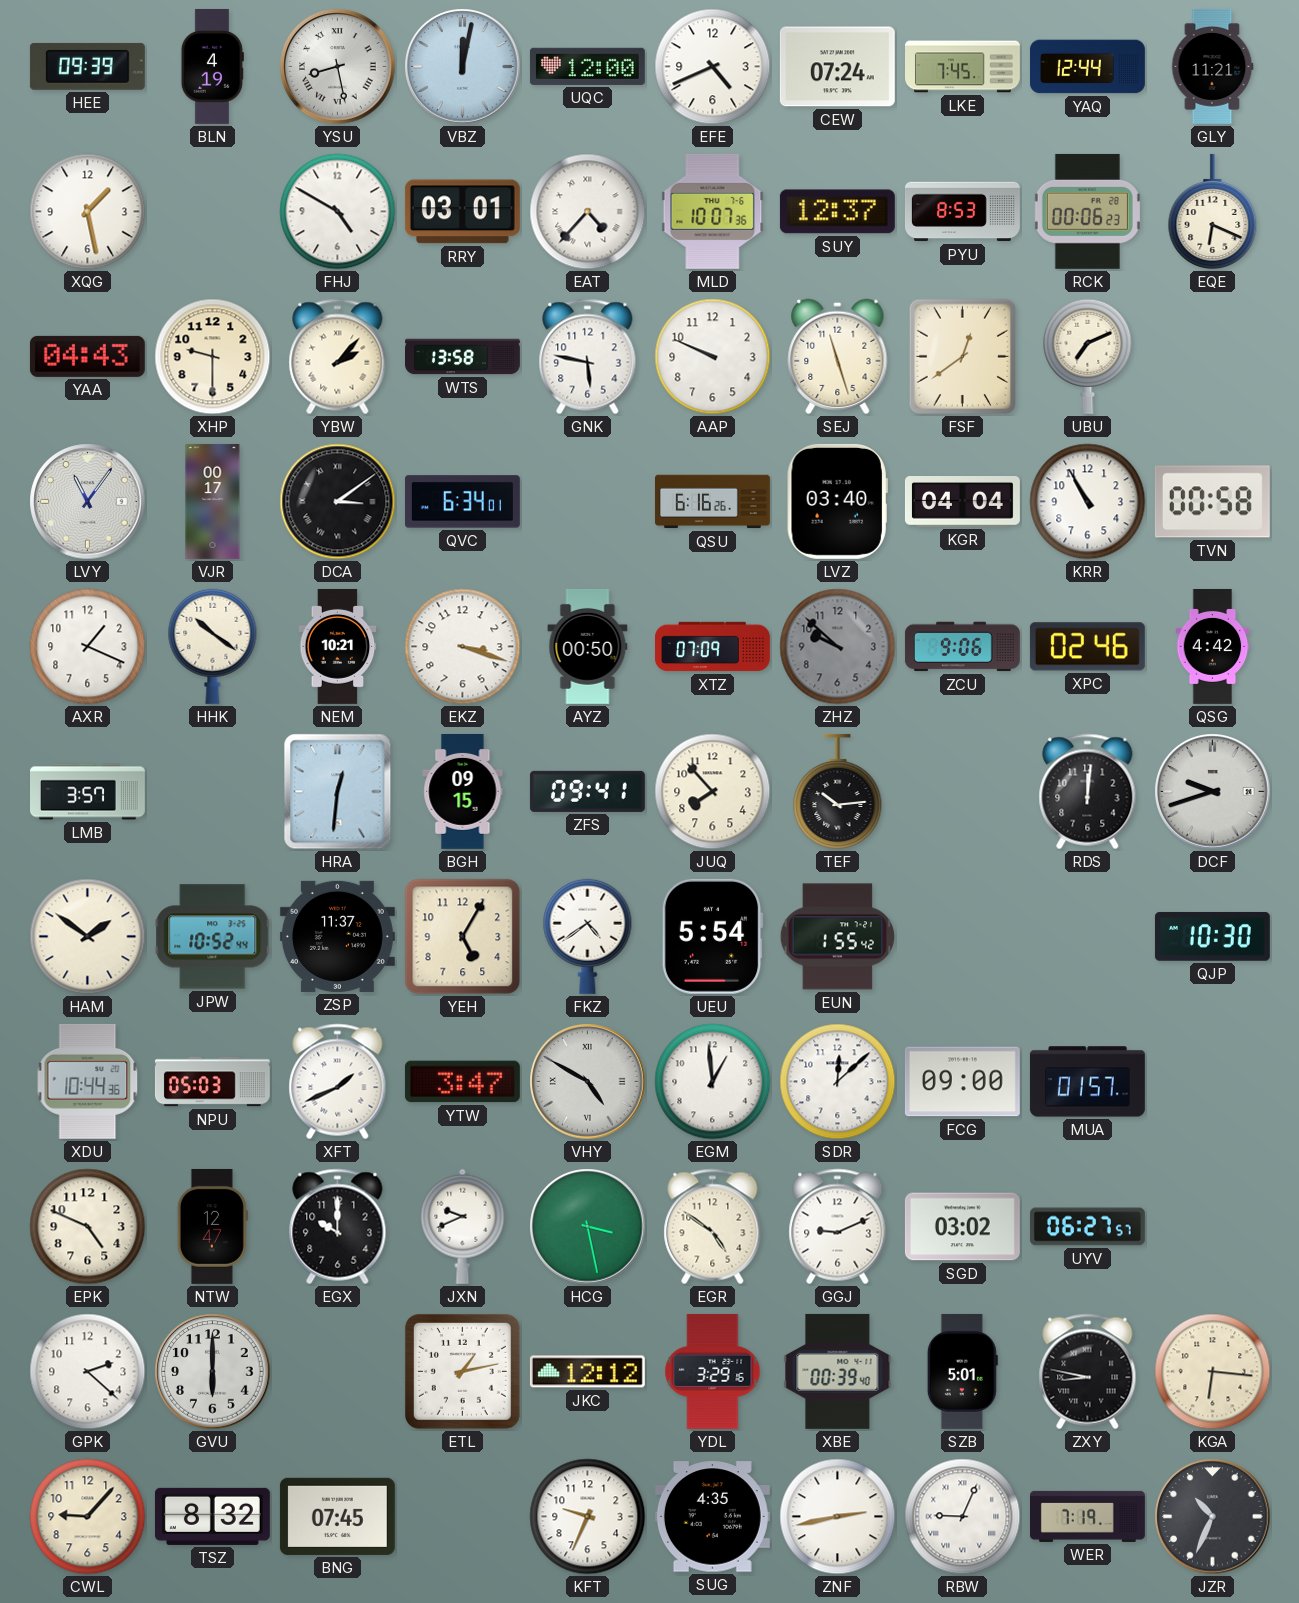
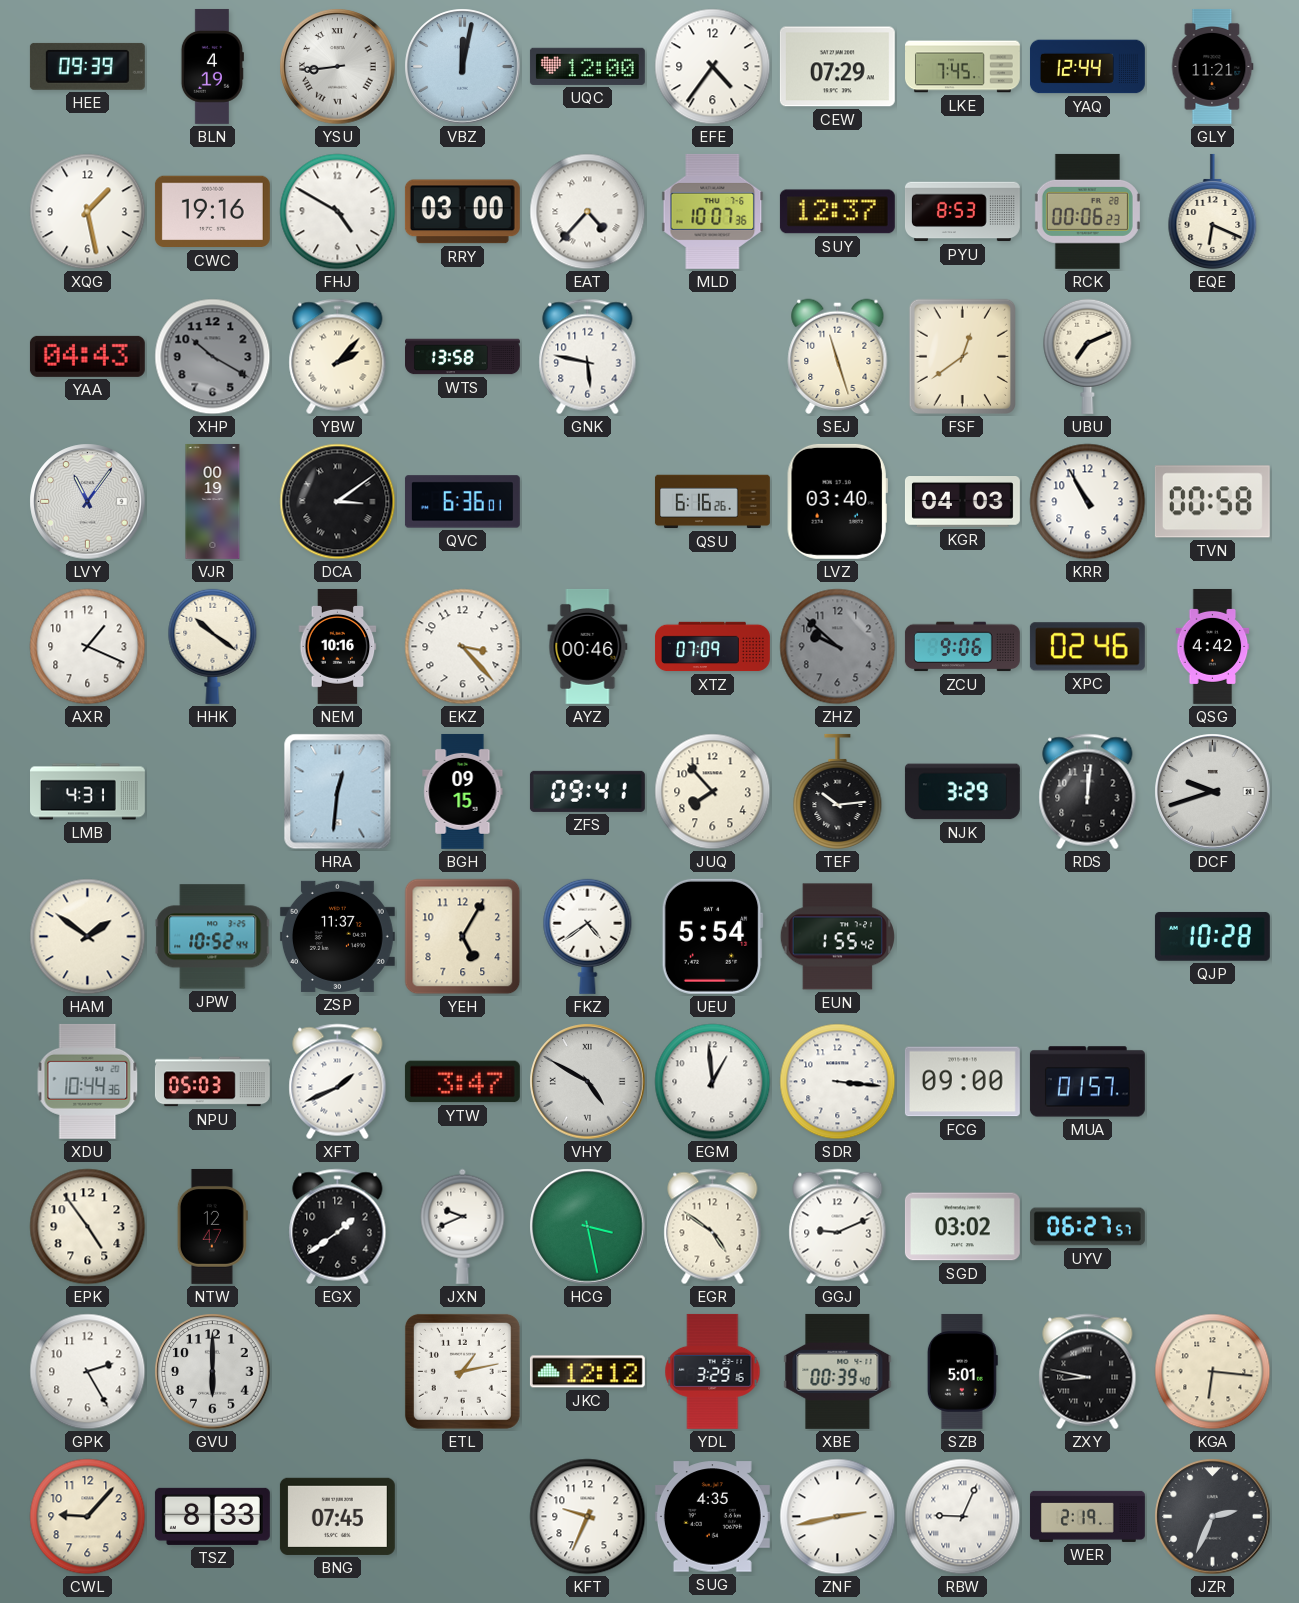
YSU: 8:28 -> 8:44
EFE: 4:41 -> 4:36
CEW: 07:24 -> 07:29
CWC: none -> 19:16
RRY: 03:01 -> 03:00
XHP: 9:30 -> 10:20
XHP dial: cream -> grey
AAP: 9:49 -> none
VJR: 00:17 -> 00:19
QVC: 6:34 -> 6:36
KGR: 04:04 -> 04:03
NEM: 10:21 -> 10:16
EKZ: 3:18 -> 3:23
AYZ: 00:50 -> 00:46
LMB: 3:57 -> 4:31
NJK: none -> 3:29
QJP: 10:30 -> 10:28
SDR: 12:08 -> 3:16
EPK: 4:49 -> 4:54
EGX: 10:00 -> 1:39
GPK: 2:22 -> 2:25
TSZ: 8:32 -> 8:33
WER: 7:19 -> 2:19
JZR: 10:34 -> 2:34
